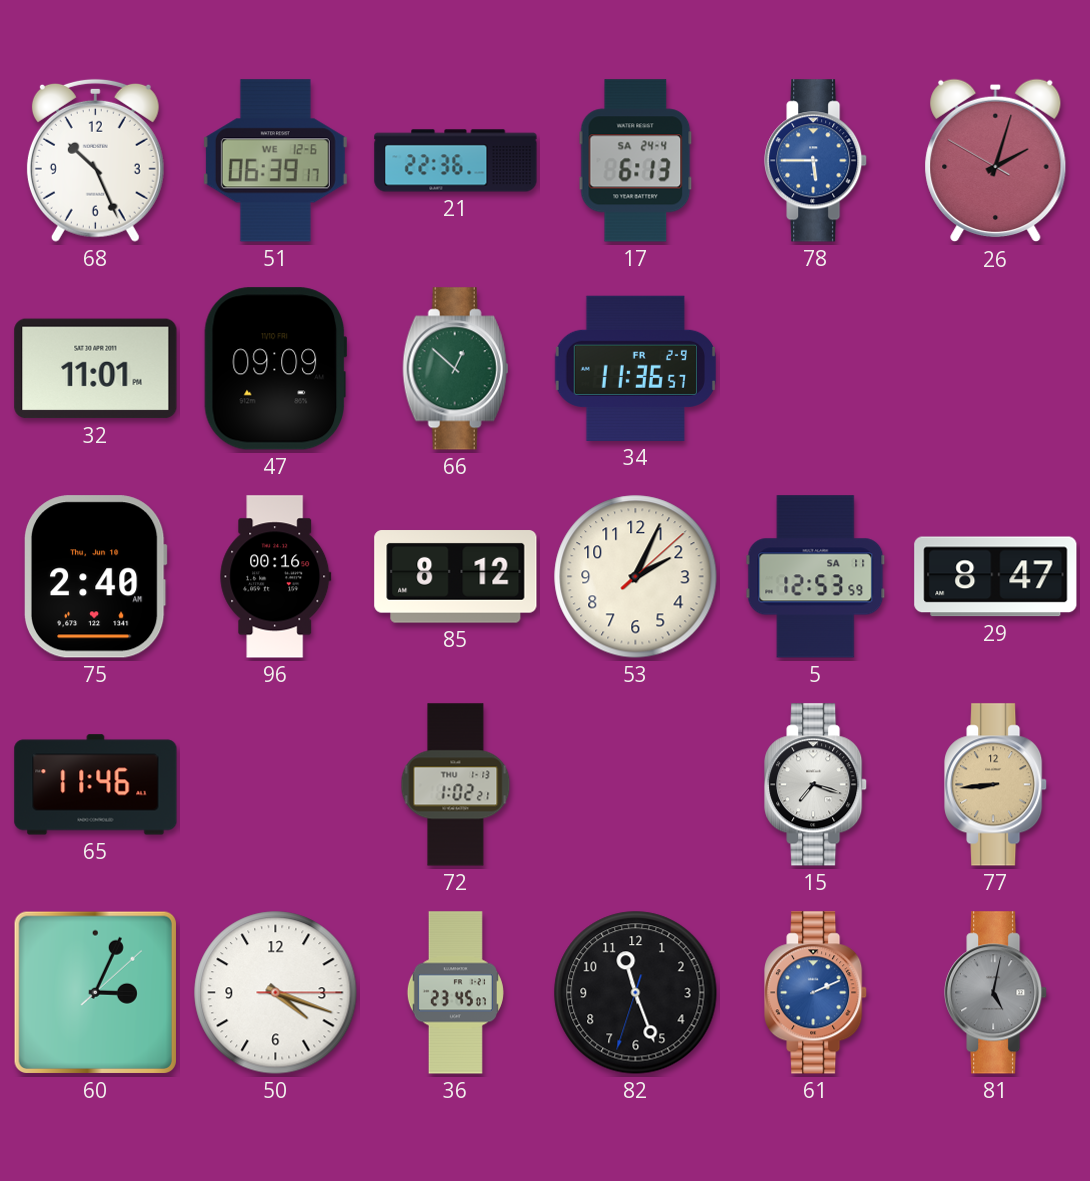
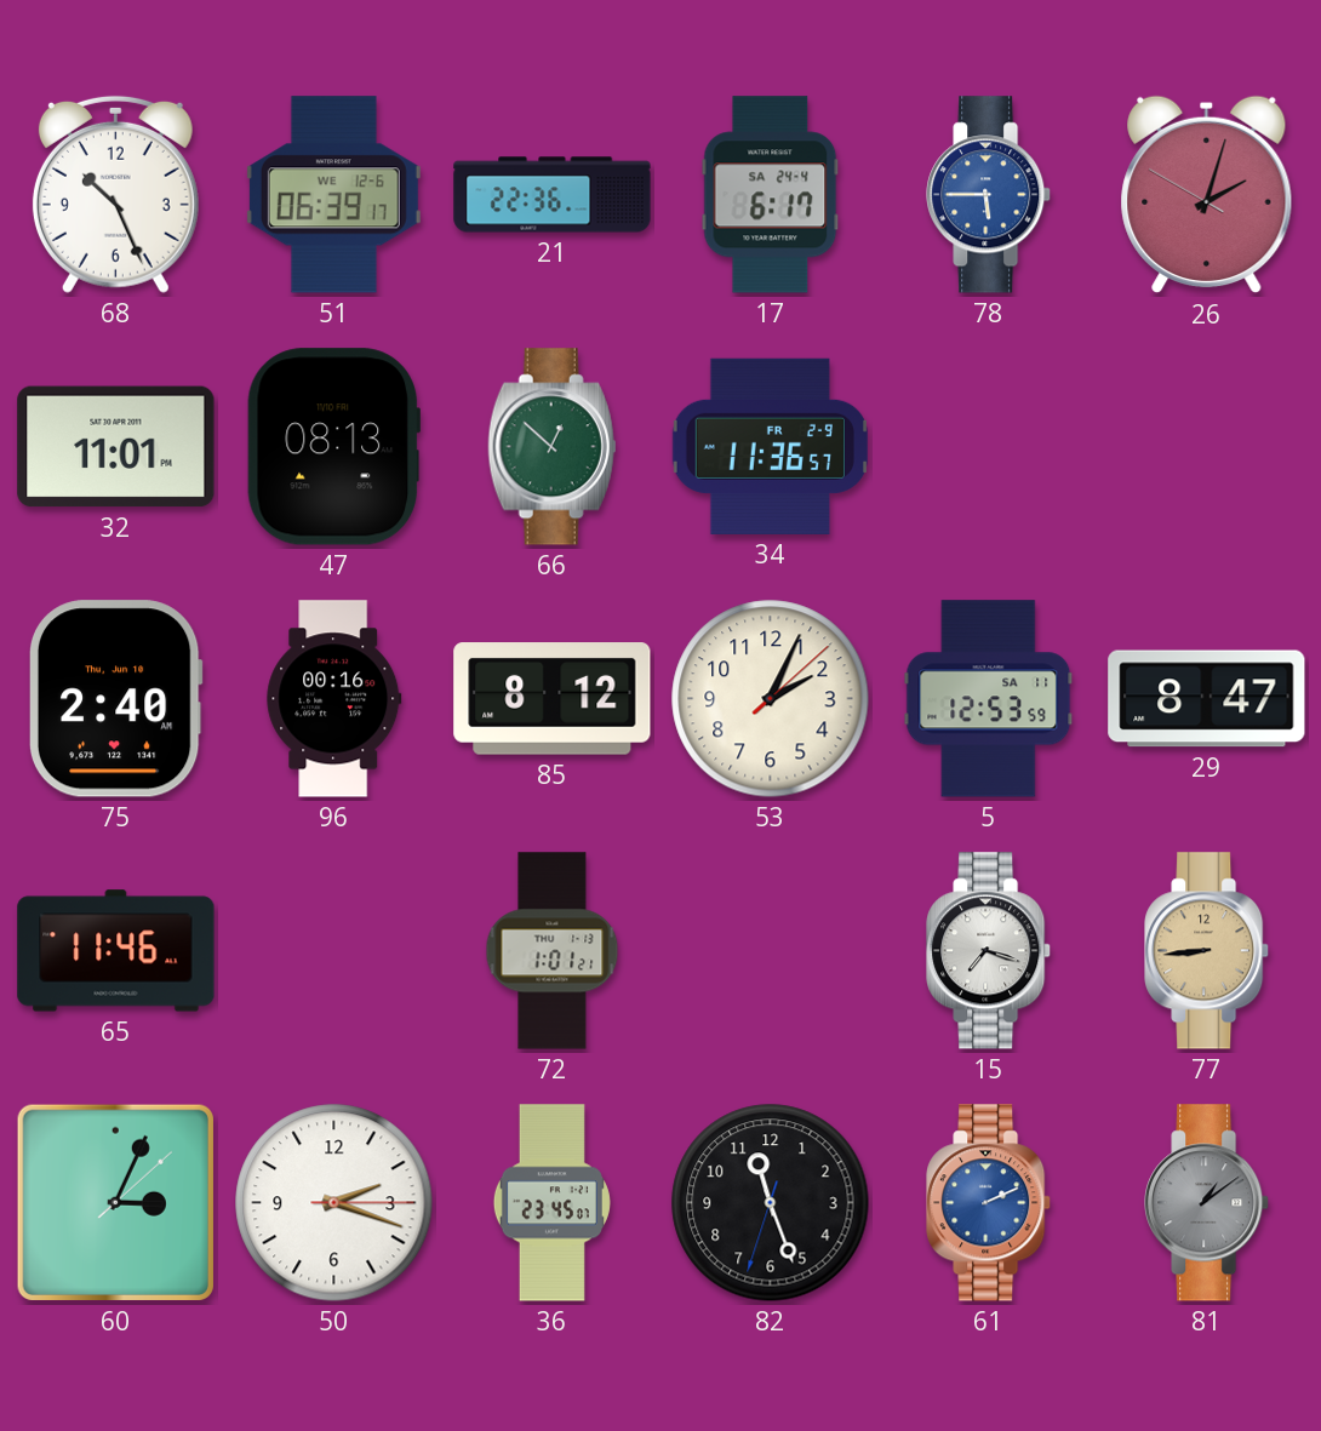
17: 6:13 -> 6:17
47: 09:09 -> 08:13
72: 1:02 -> 1:01
50: 4:18 -> 2:18
81: 5:02 -> 1:09
